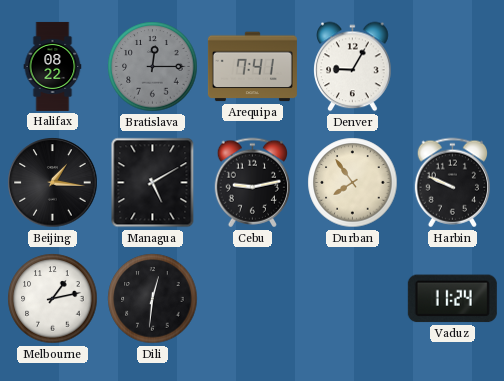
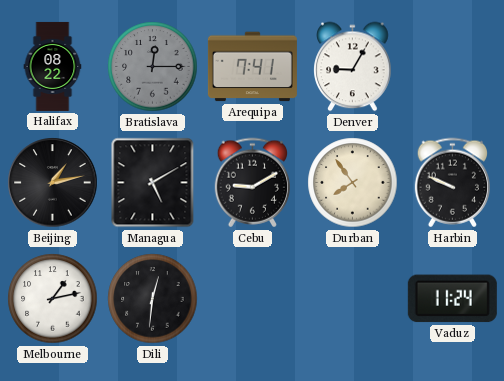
Beijing: 1:16 -> 1:13
Cebu: 9:13 -> 9:10
